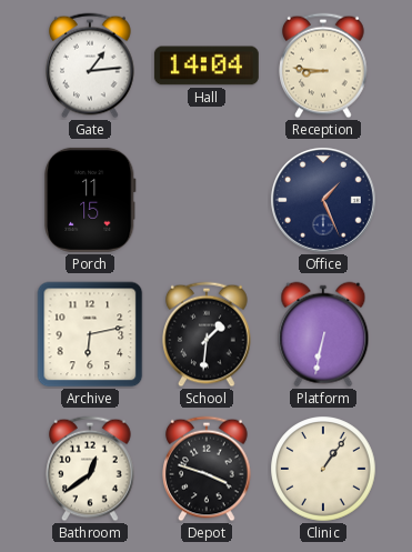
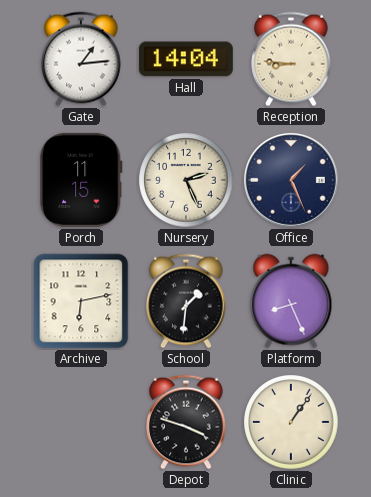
Nursery: none -> 2:26
Platform: 6:32 -> 8:26
Bathroom: 12:39 -> none
